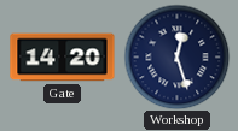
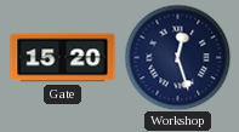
Gate: 14:20 -> 15:20
